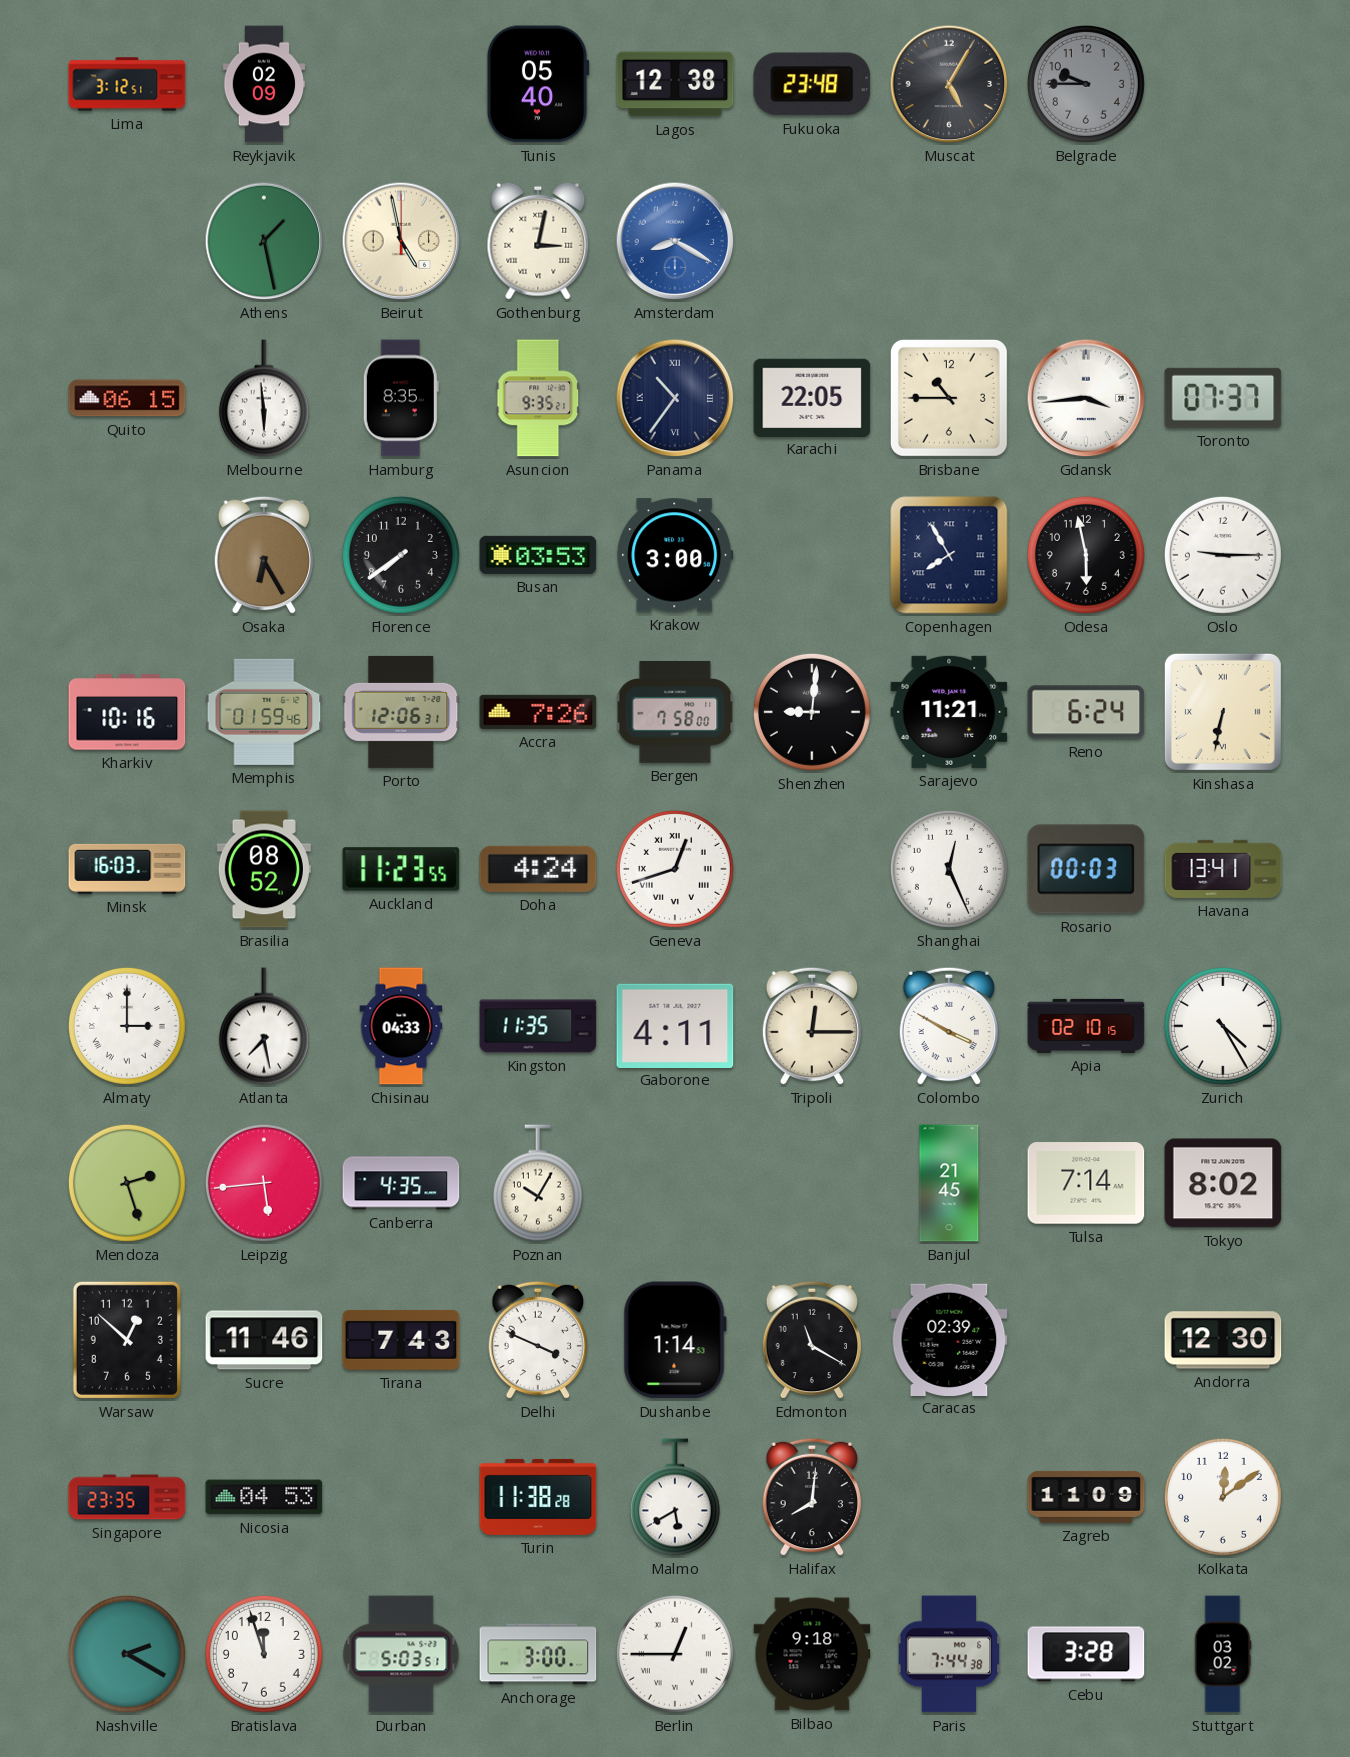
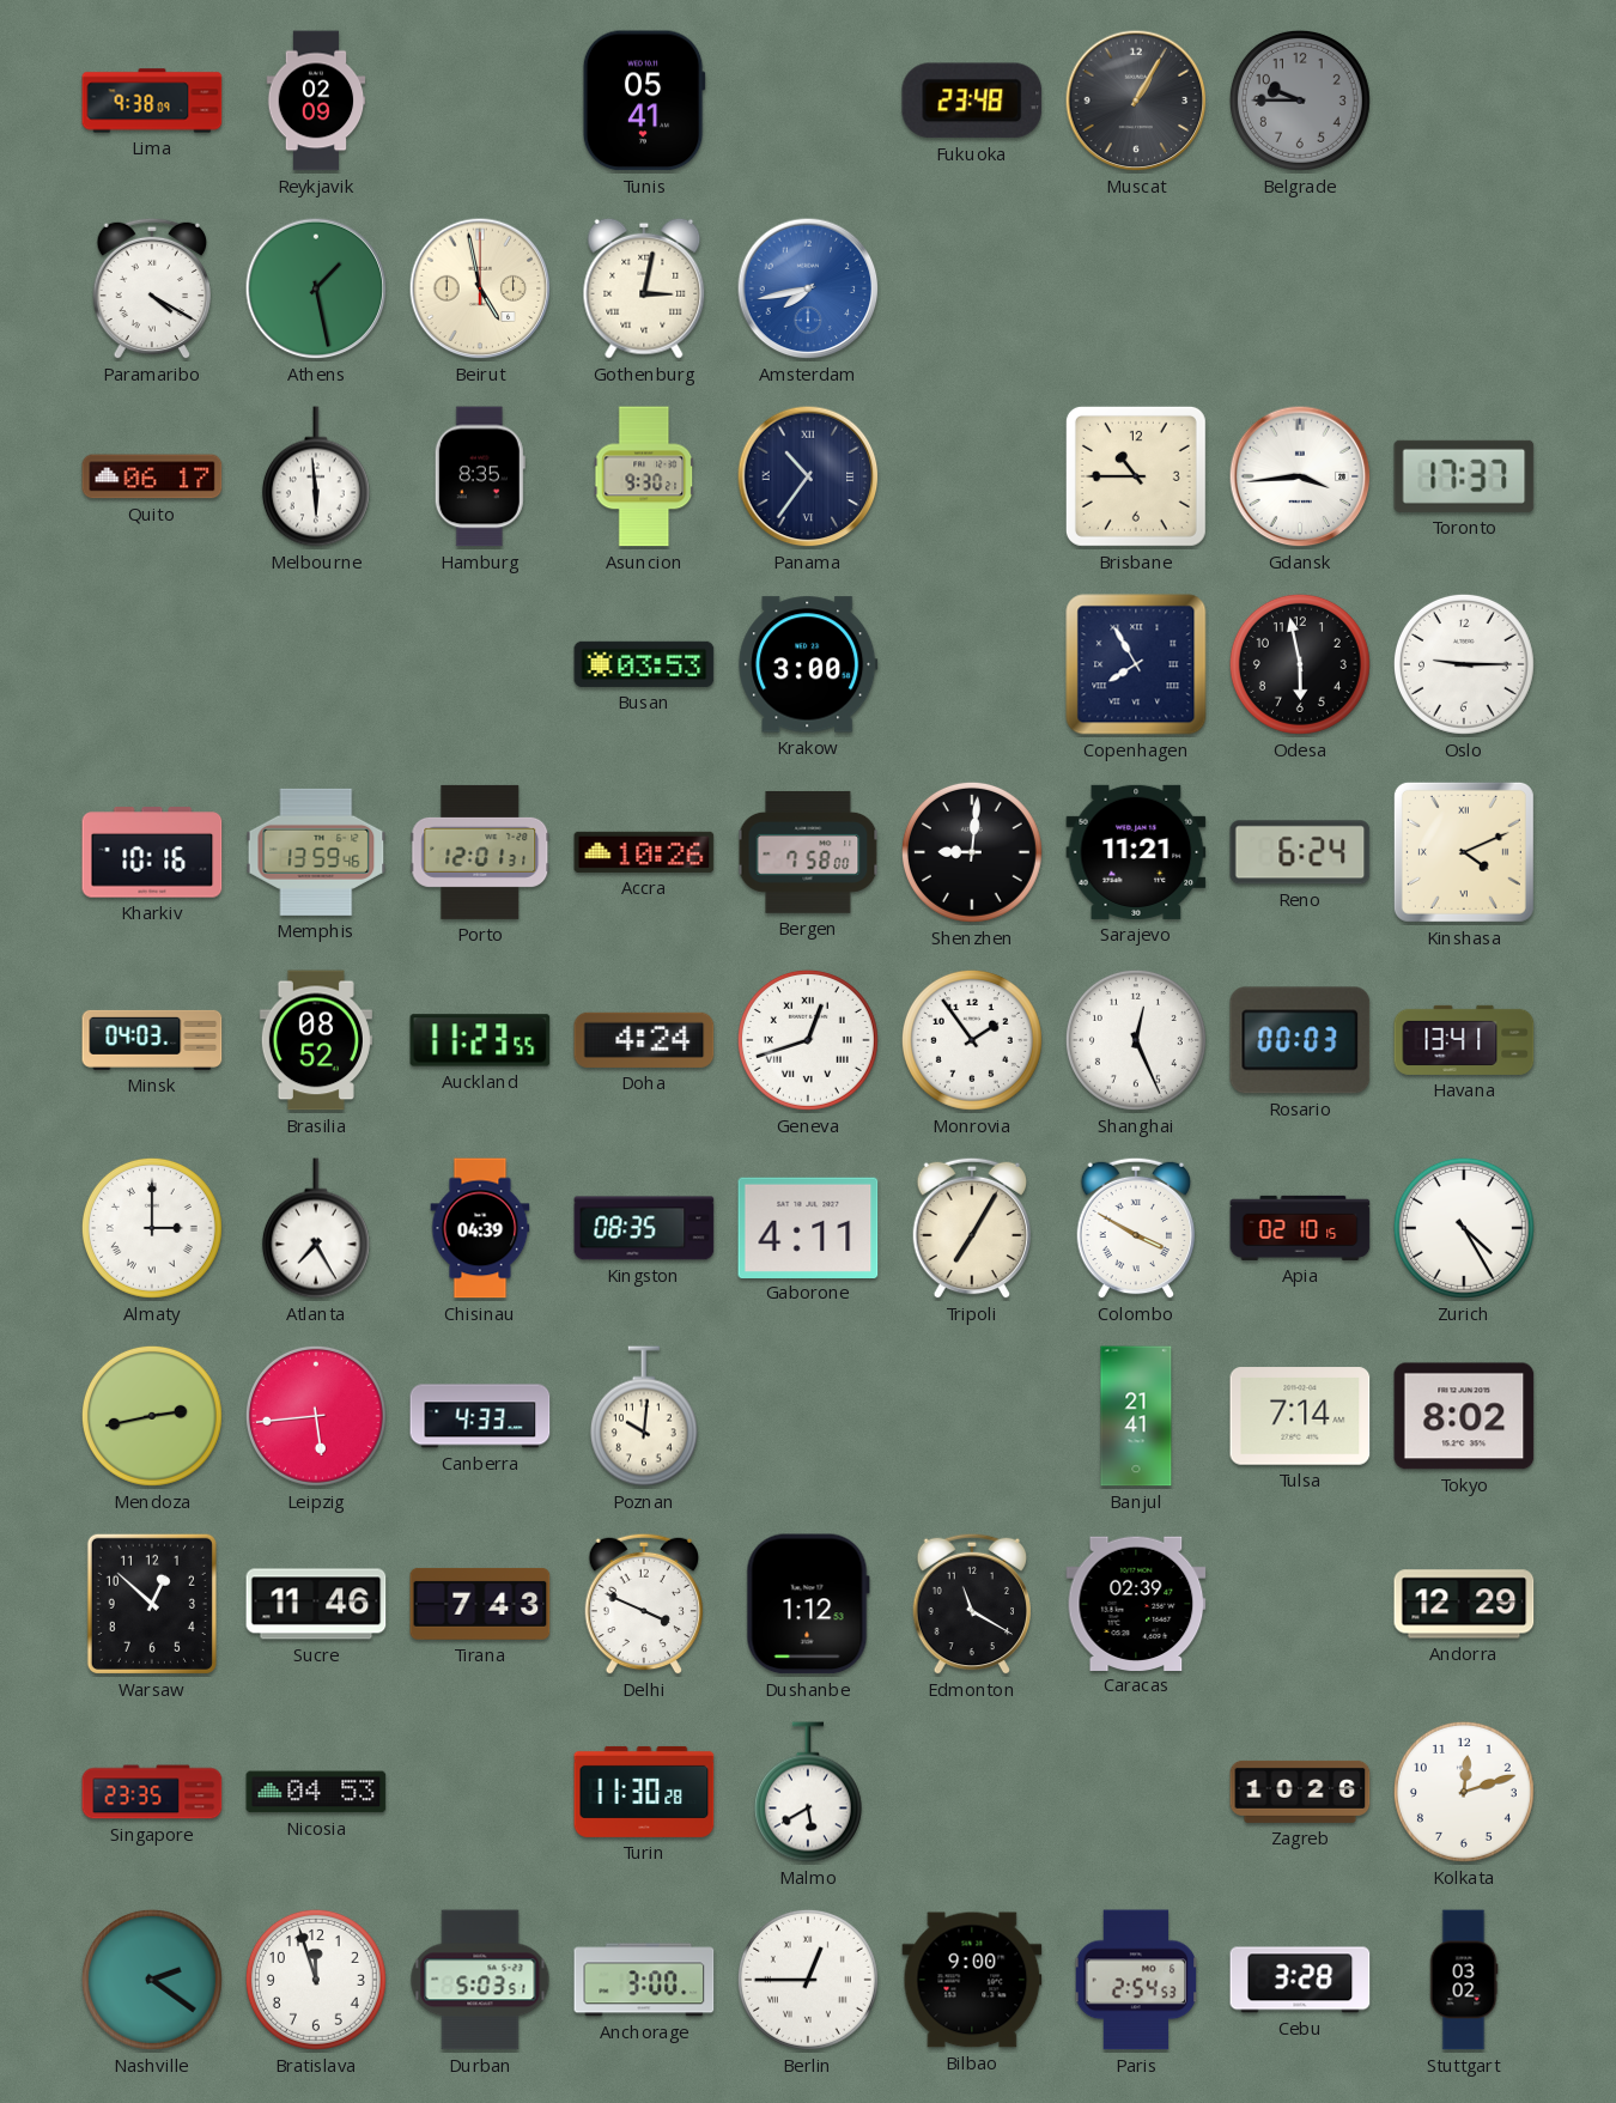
Lima: 3:12 -> 9:38
Tunis: 05:40 -> 05:41
Lagos: 12:38 -> none
Muscat: 5:05 -> 1:05
Paramaribo: none -> 4:20
Amsterdam: 8:20 -> 7:43
Quito: 06:15 -> 06:17
Asuncion: 9:35 -> 9:30
Karachi: 22:05 -> none
Toronto: 07:37 -> 17:37
Osaka: 6:25 -> none
Florence: 7:39 -> none
Memphis: 01:59 -> 13:59
Porto: 12:06 -> 12:01
Accra: 7:26 -> 10:26
Kinshasa: 6:32 -> 4:11
Minsk: 16:03 -> 04:03
Monrovia: none -> 1:54
Atlanta: 7:28 -> 7:25
Chisinau: 04:33 -> 04:39
Kingston: 11:35 -> 08:35
Tripoli: 12:15 -> 7:05
Mendoza: 2:27 -> 2:43
Canberra: 4:35 -> 4:33
Poznan: 10:05 -> 10:01
Banjul: 21:45 -> 21:41
Dushanbe: 1:14 -> 1:12
Andorra: 12:30 -> 12:29
Turin: 11:38 -> 11:30
Halifax: 8:01 -> none
Zagreb: 11:09 -> 10:26
Kolkata: 12:09 -> 12:12
Nashville: 2:20 -> 2:21
Bilbao: 9:18 -> 9:00
Paris: 7:44 -> 2:54
